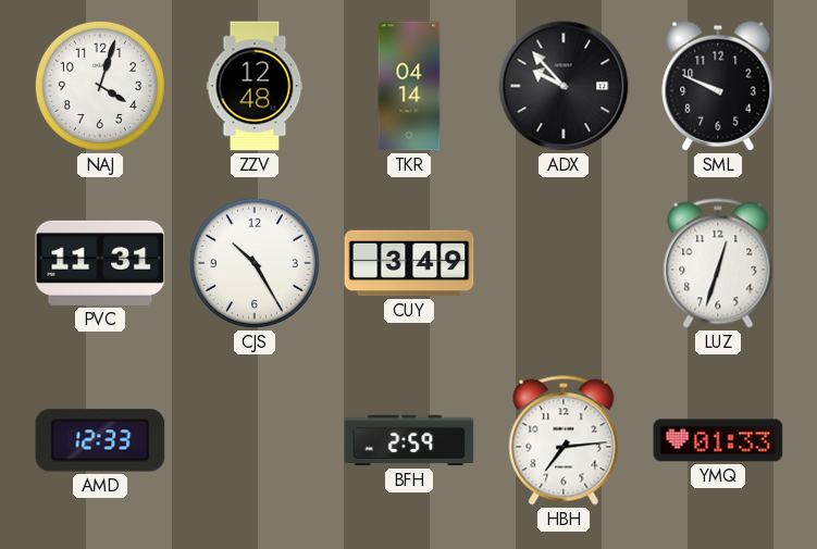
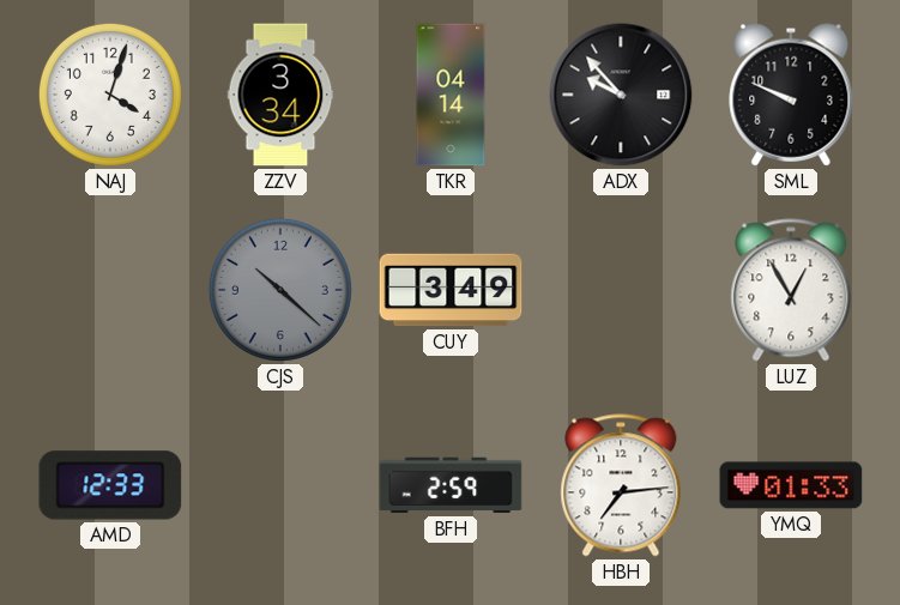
ZZV: 12:48 -> 3:34
PVC: 11:31 -> none
CJS: 10:25 -> 10:22
CJS dial: white -> grey
LUZ: 12:33 -> 12:55
